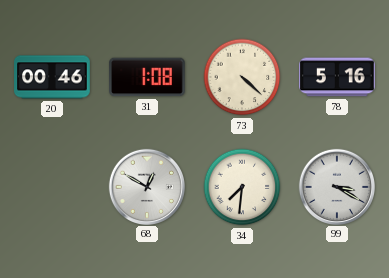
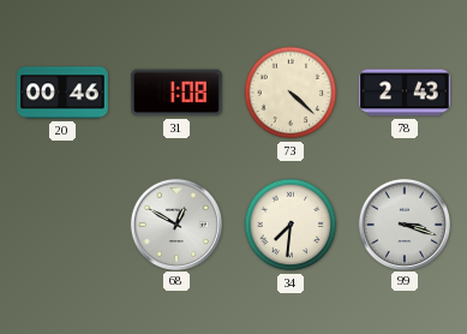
78: 5:16 -> 2:43
99: 3:20 -> 3:18
